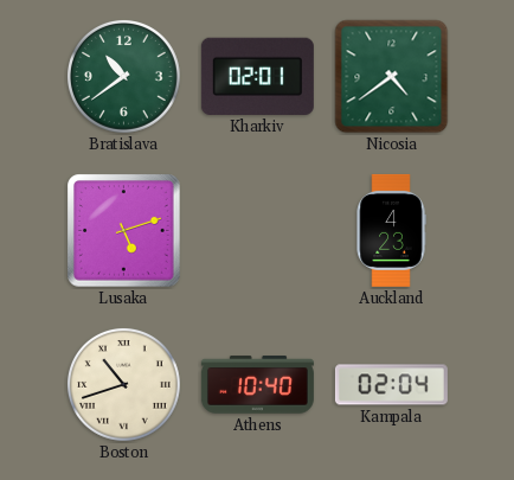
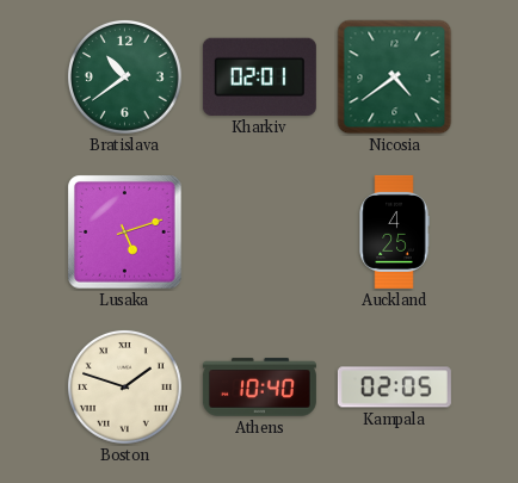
Auckland: 4:23 -> 4:25
Boston: 10:42 -> 1:48
Kampala: 02:04 -> 02:05
